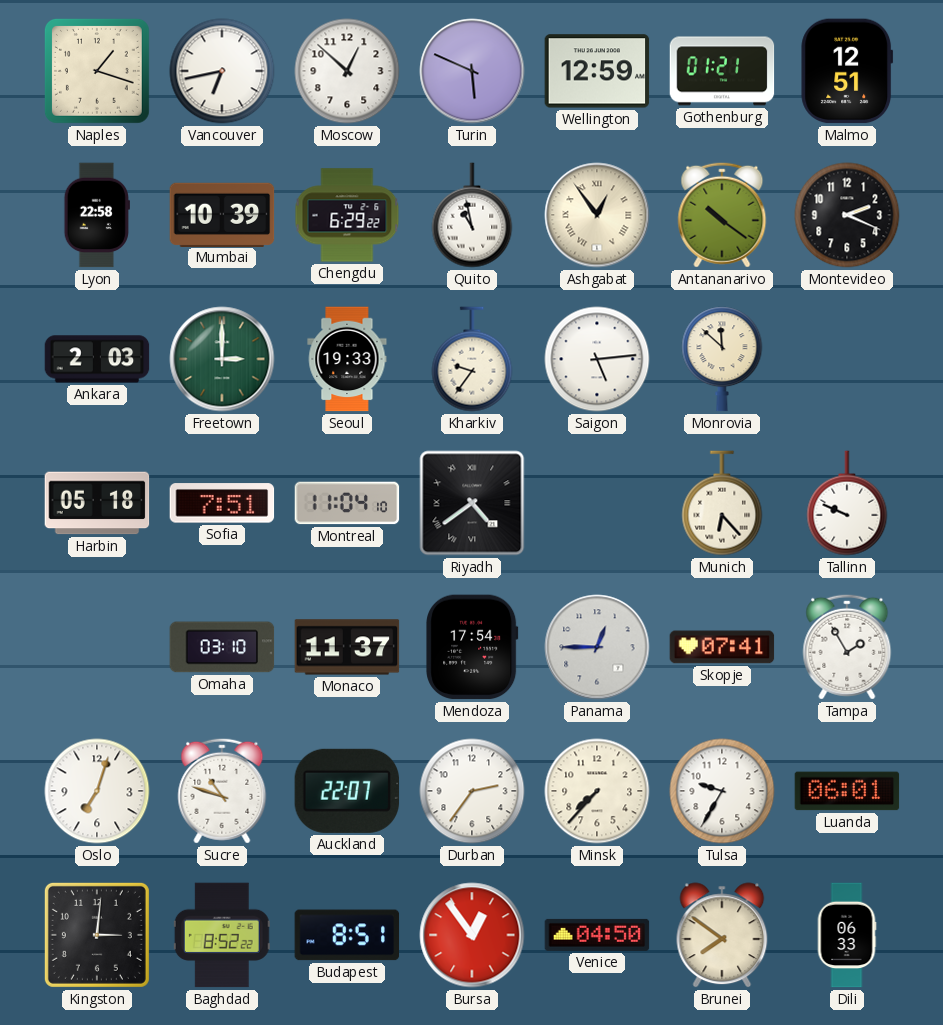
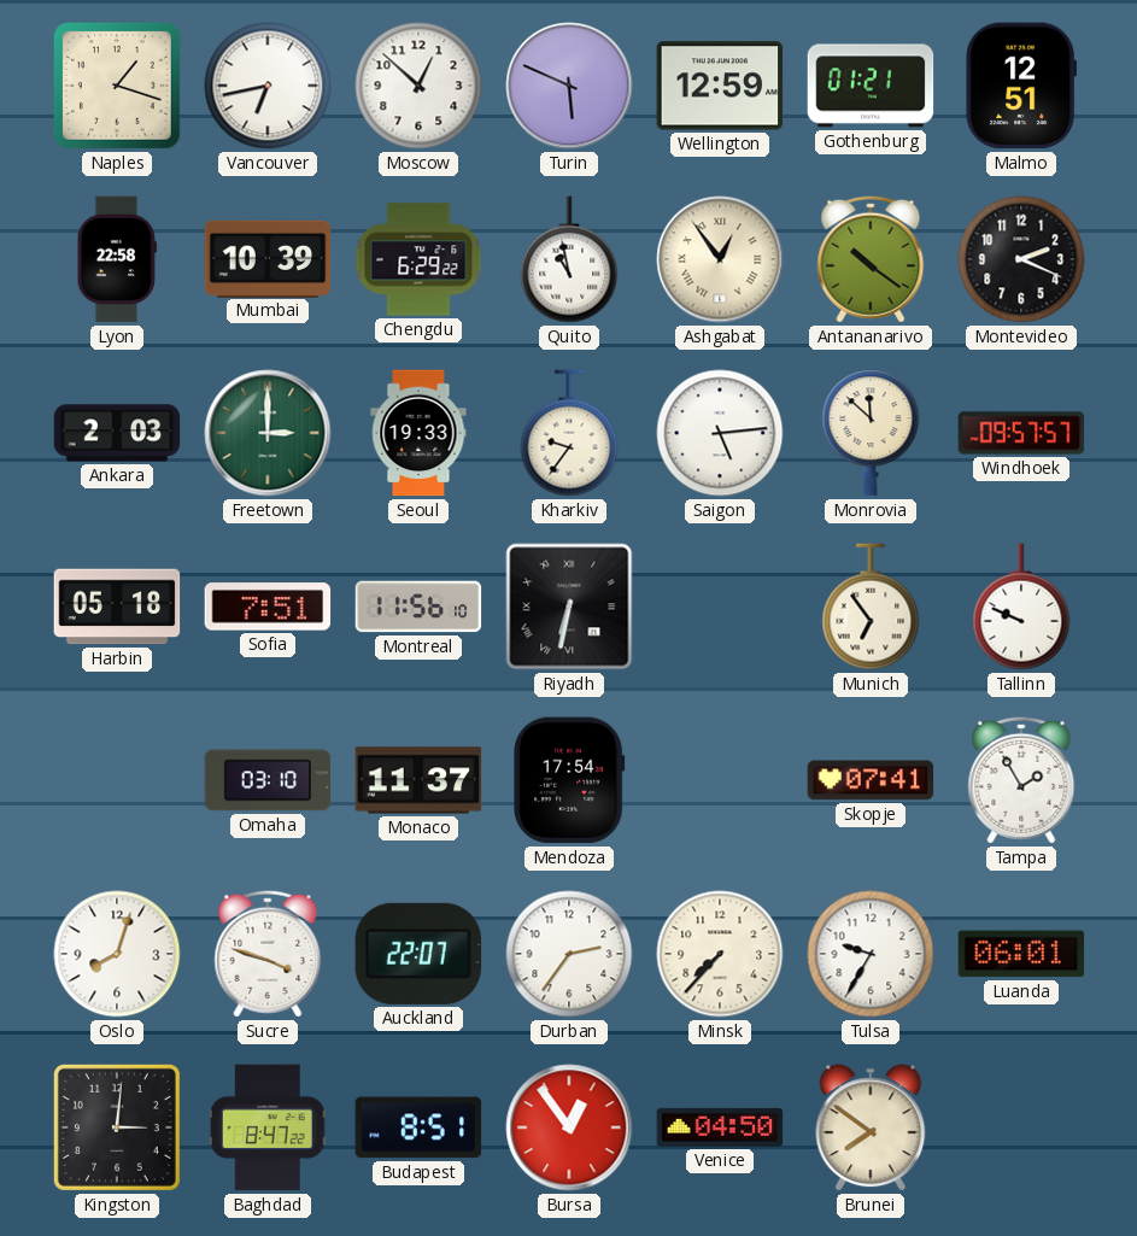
Windhoek: none -> 09:57
Montreal: 11:04 -> 11:56
Riyadh: 4:39 -> 6:32
Munich: 6:23 -> 6:54
Panama: 12:45 -> none
Oslo: 7:03 -> 8:03
Sucre: 10:48 -> 3:48
Baghdad: 8:52 -> 8:47
Dili: 06:33 -> none
